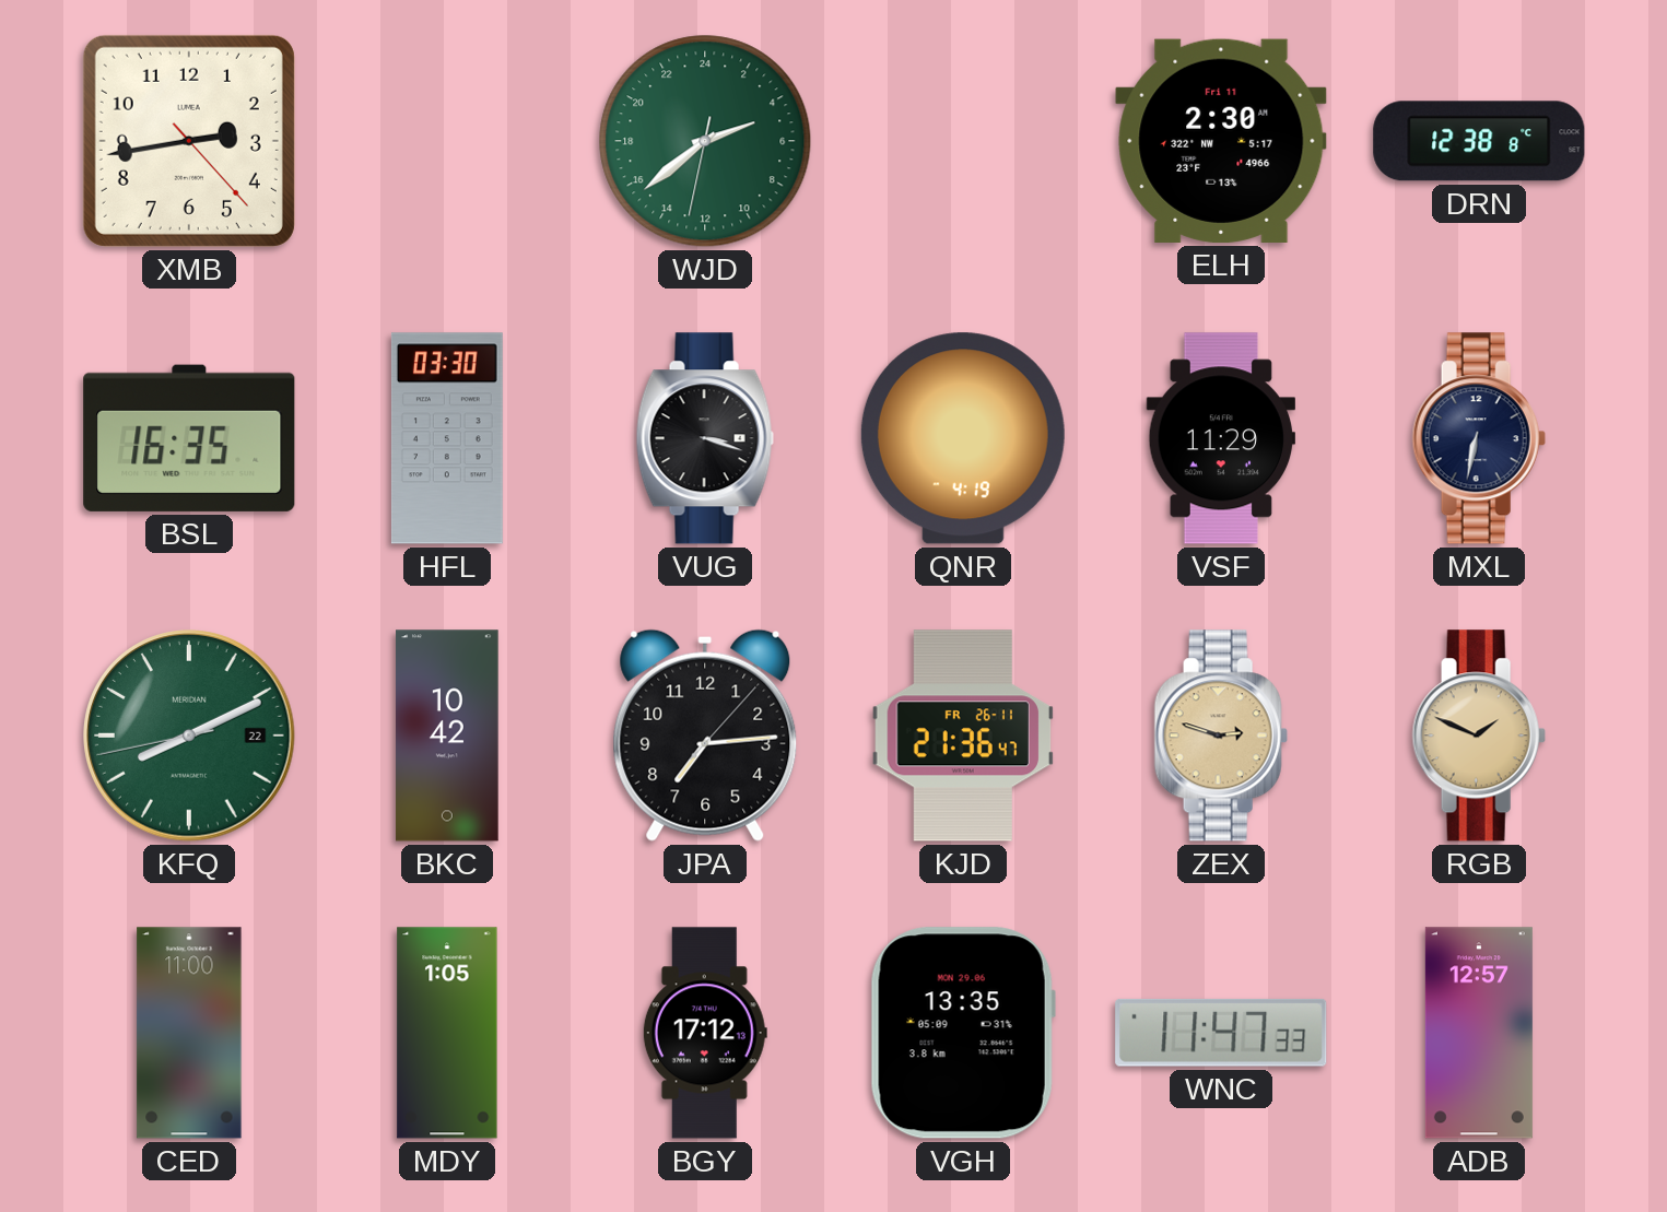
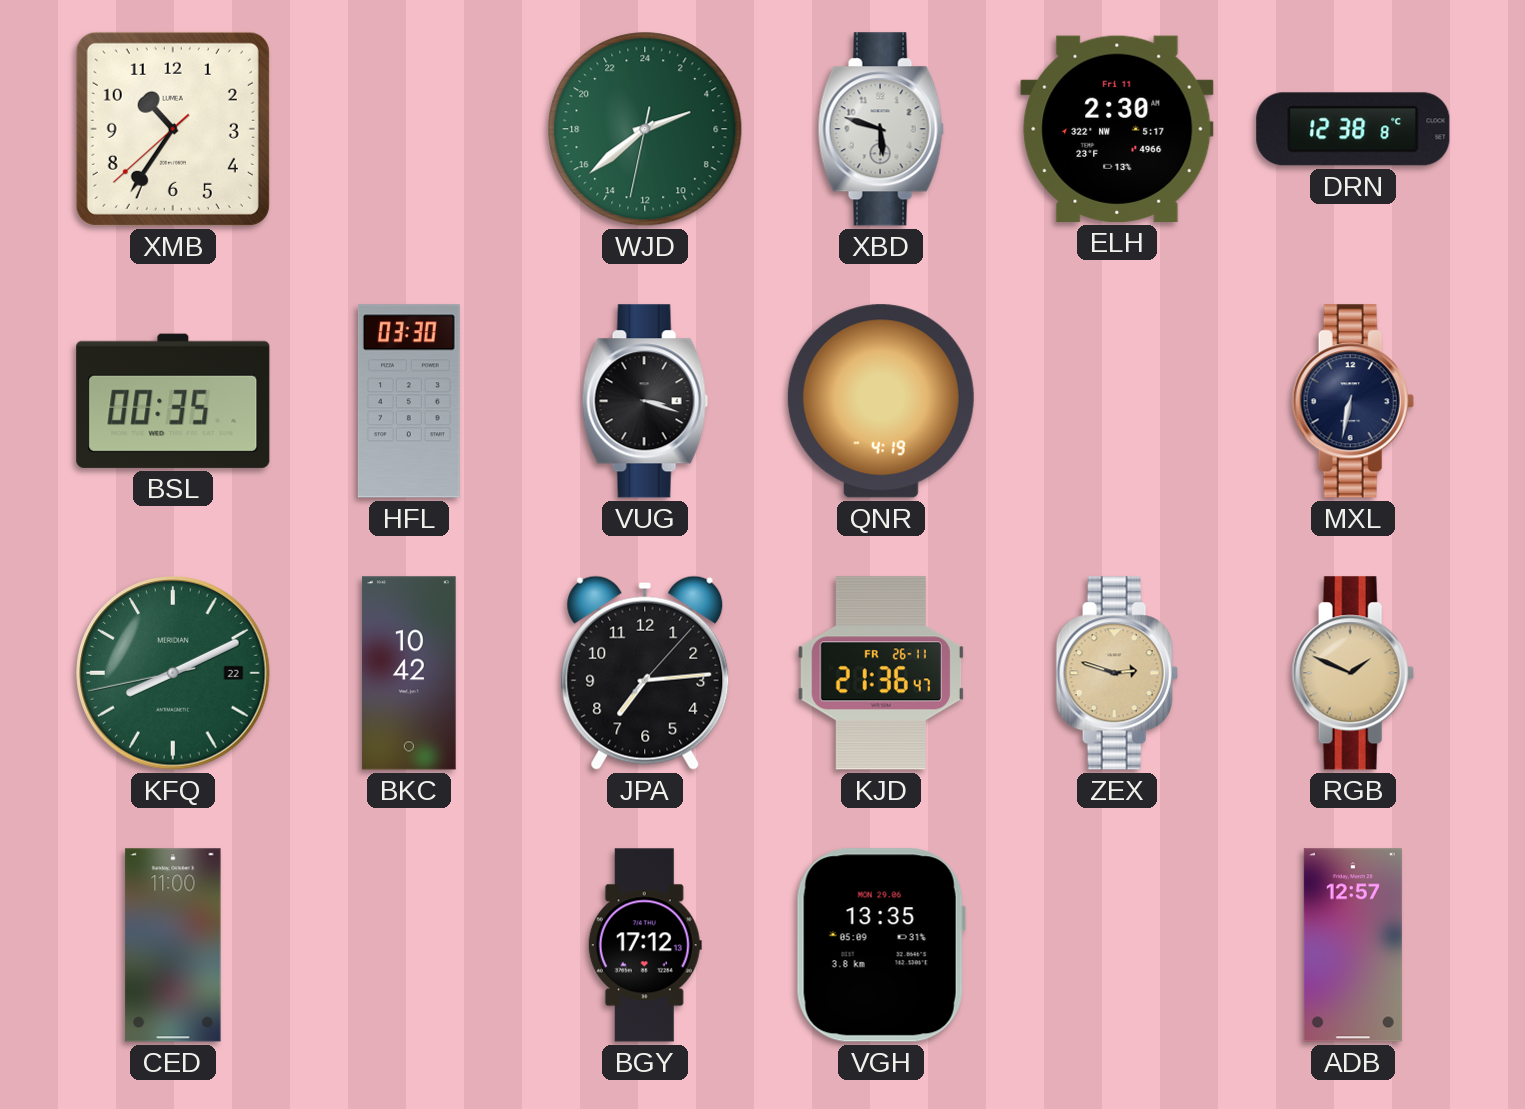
XMB: 2:43 -> 10:35
XBD: none -> 5:48
BSL: 16:35 -> 00:35
VSF: 11:29 -> none
MDY: 1:05 -> none
WNC: 11:47 -> none
